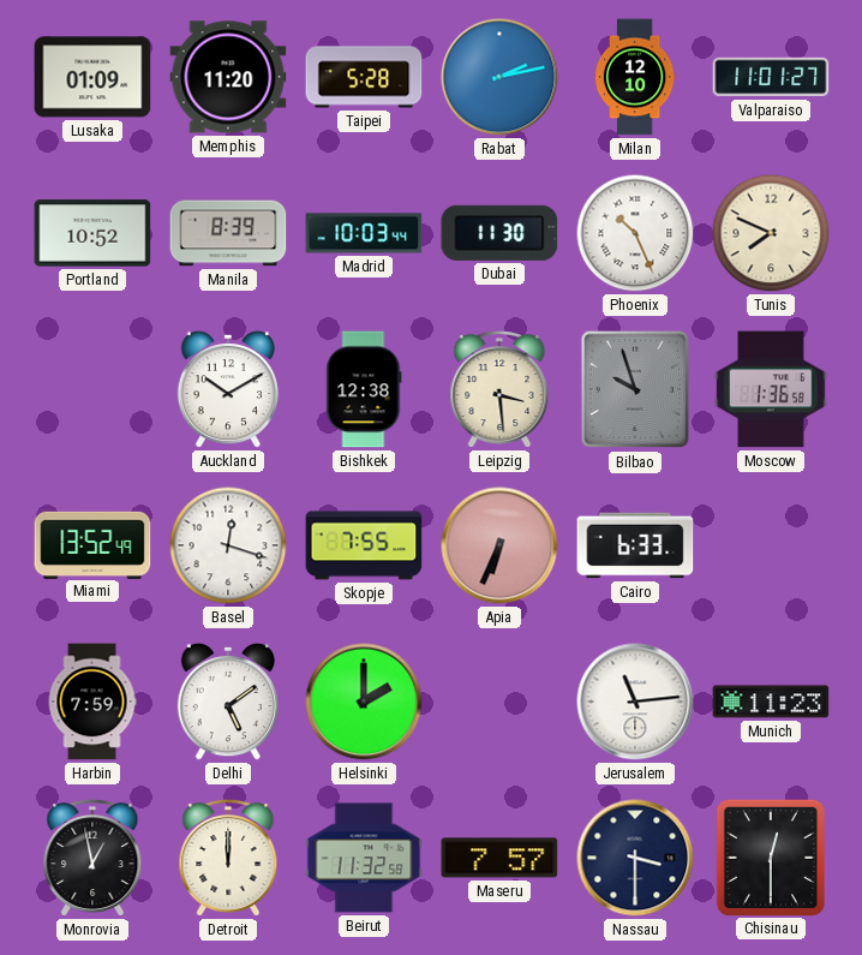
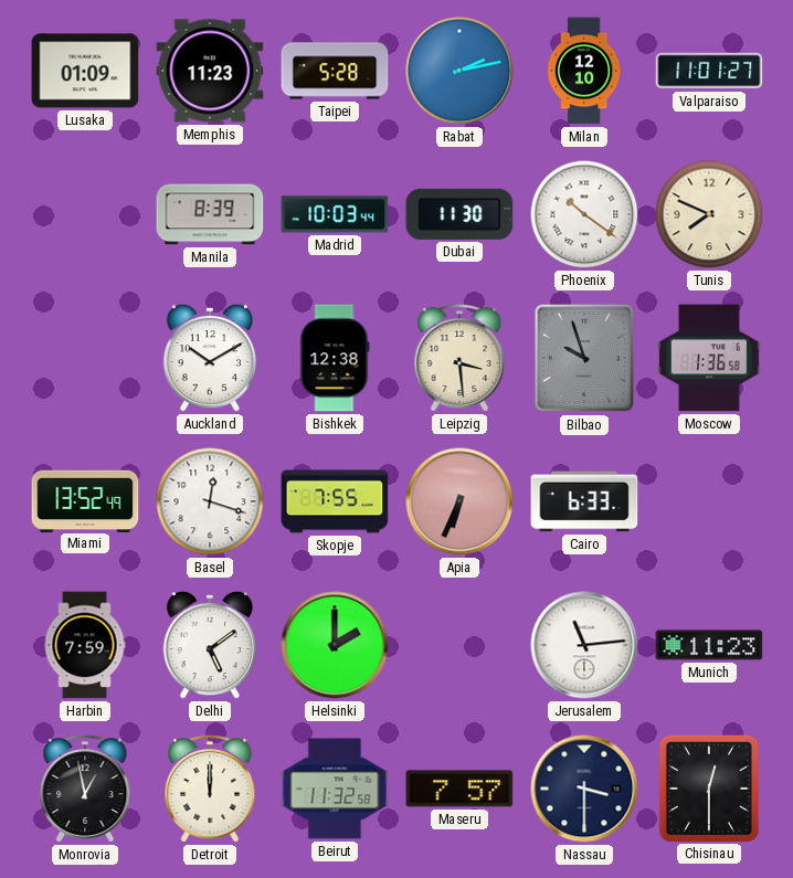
Memphis: 11:20 -> 11:23
Portland: 10:52 -> none
Phoenix: 10:26 -> 10:21
